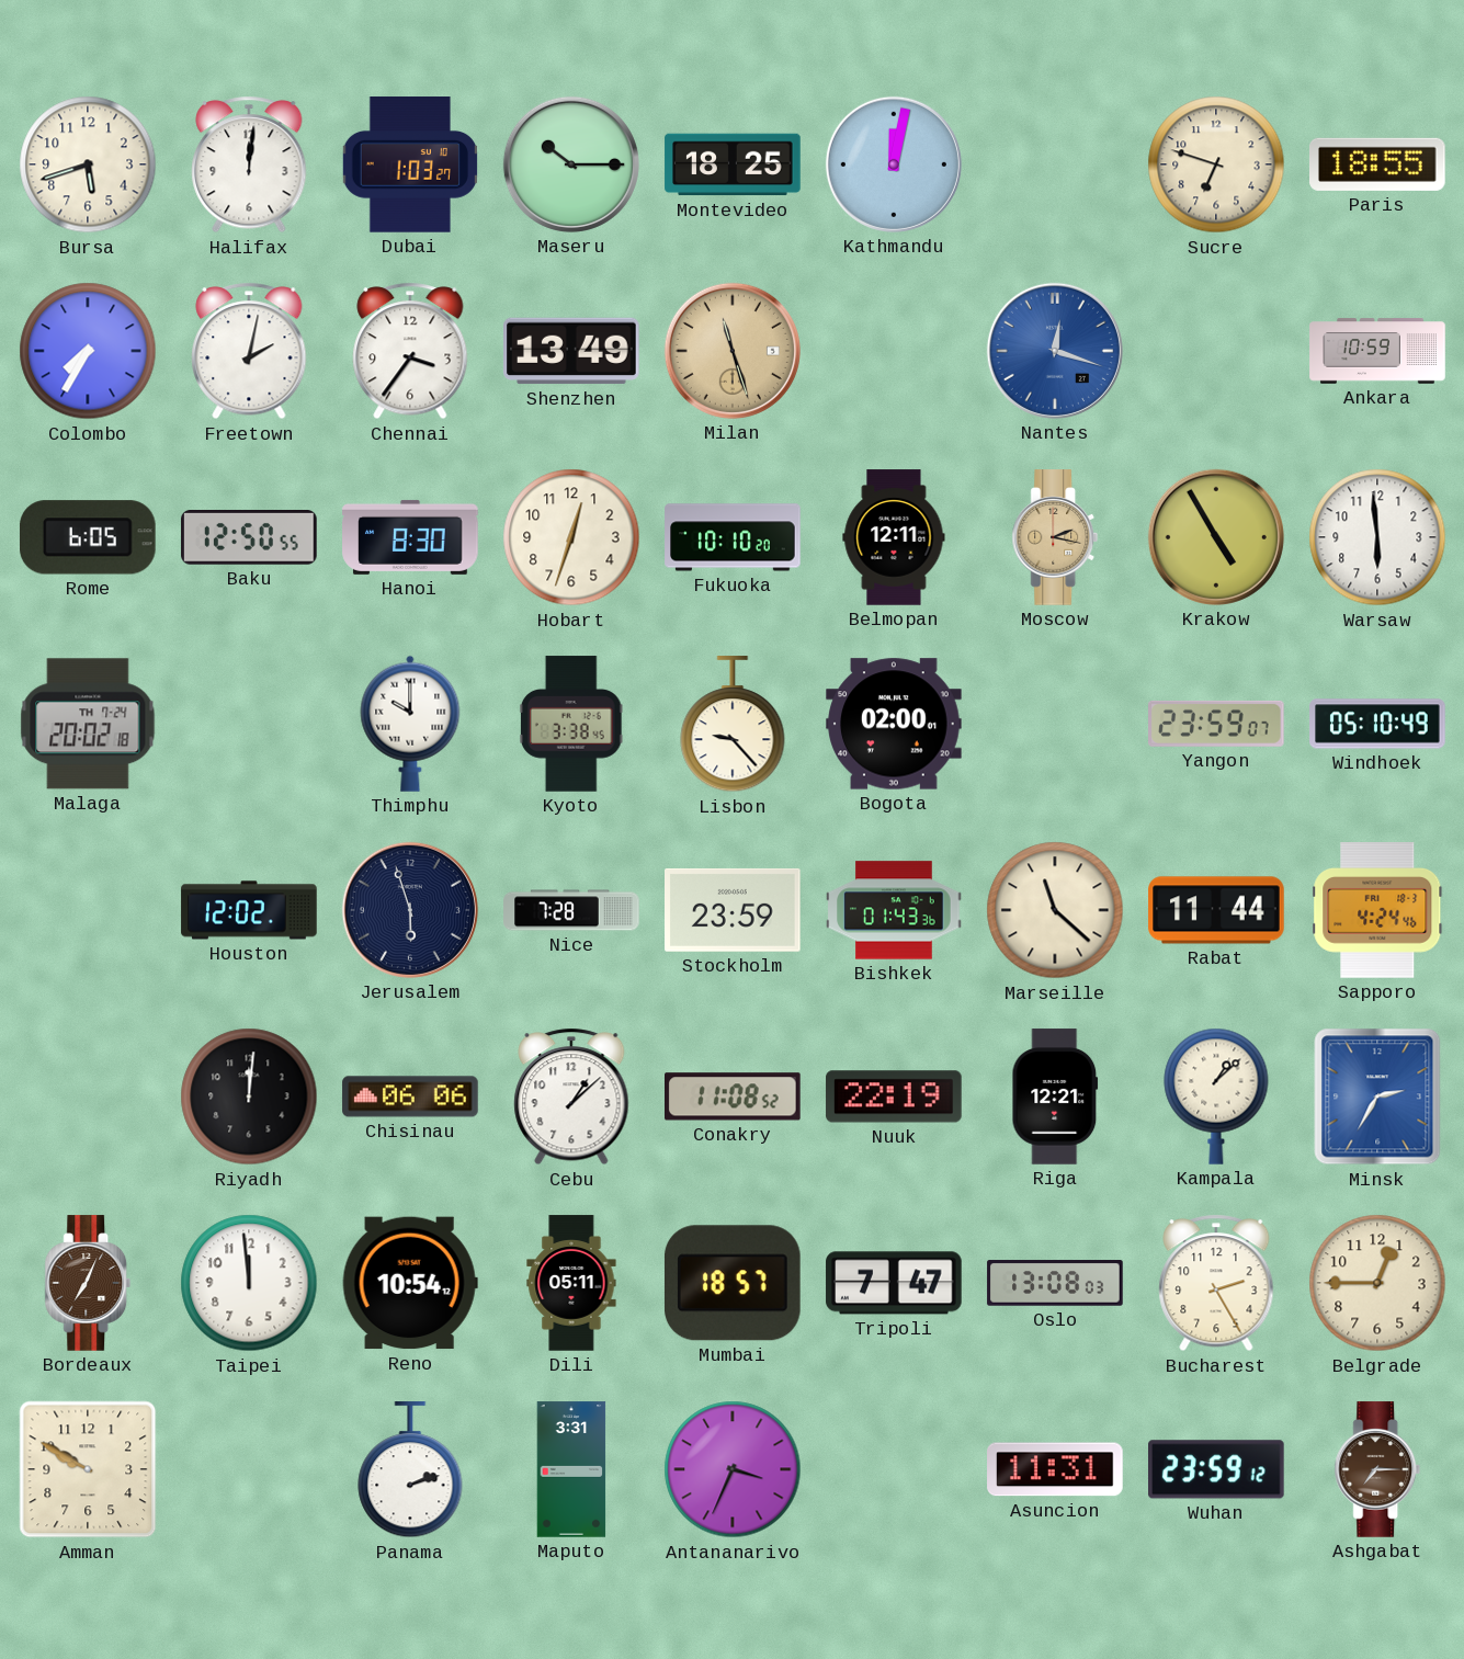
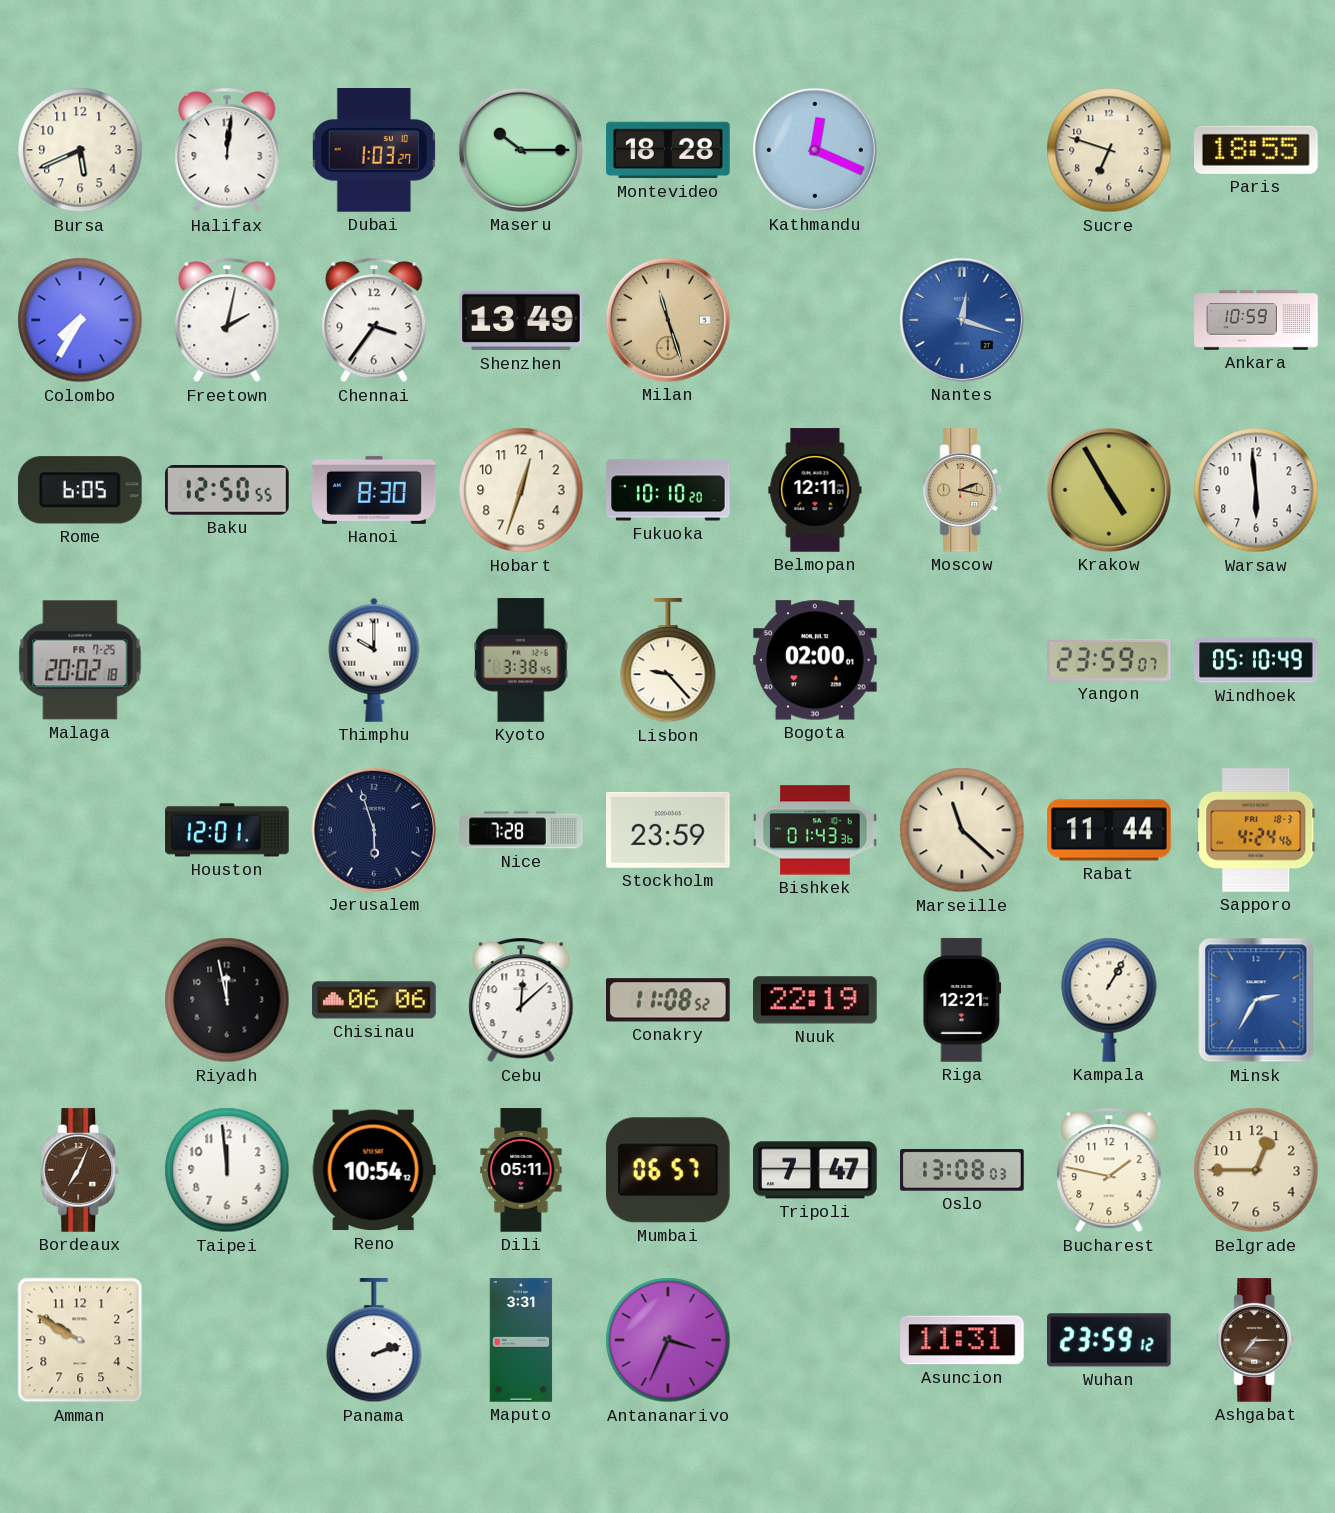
Bursa: 5:42 -> 5:41
Montevideo: 18:25 -> 18:28
Kathmandu: 12:02 -> 12:19
Malaga date: TH 7-24 -> FR 7-25
Houston: 12:02 -> 12:01
Riyadh: 12:01 -> 11:58
Cebu: 1:08 -> 12:08
Kampala: 1:08 -> 1:05
Mumbai: 18:57 -> 06:57
Bucharest: 2:25 -> 1:47
